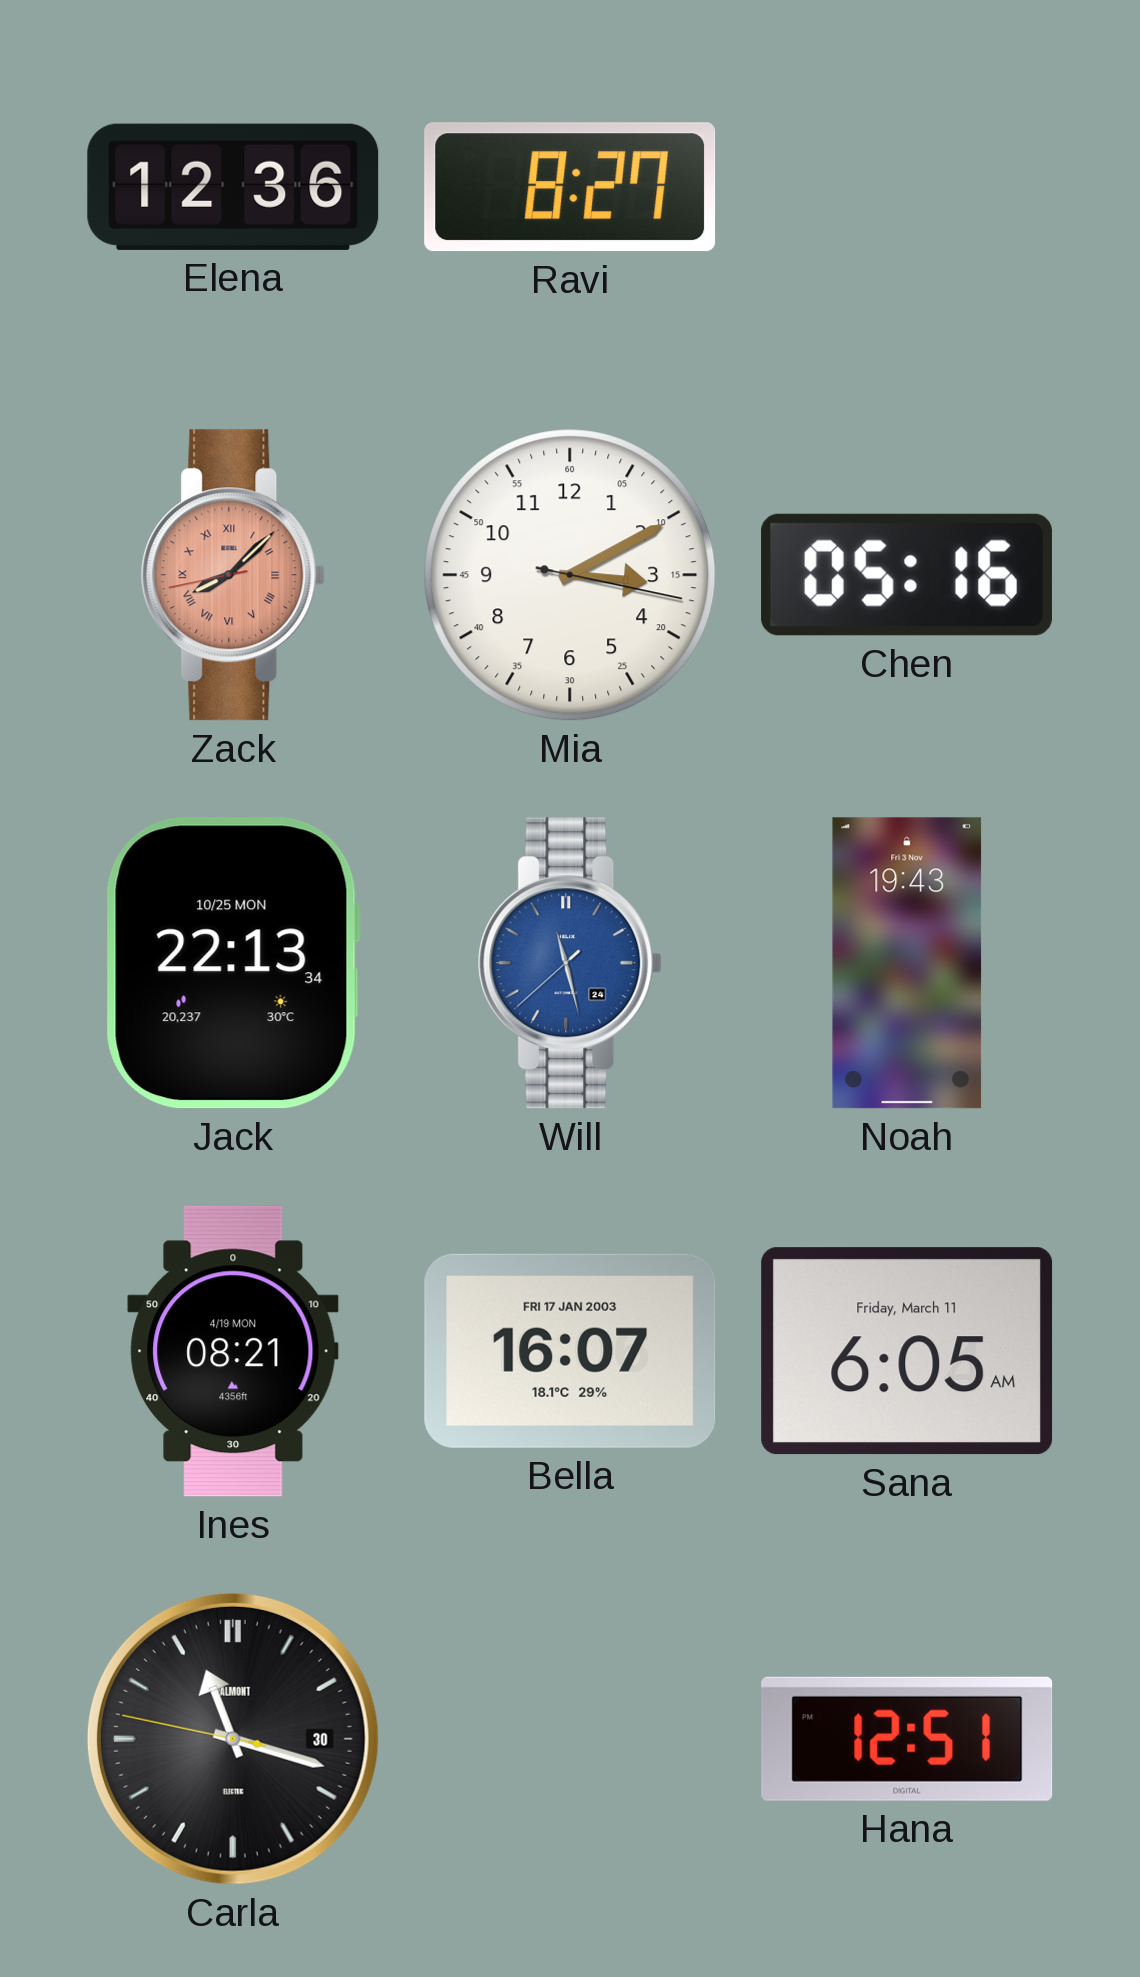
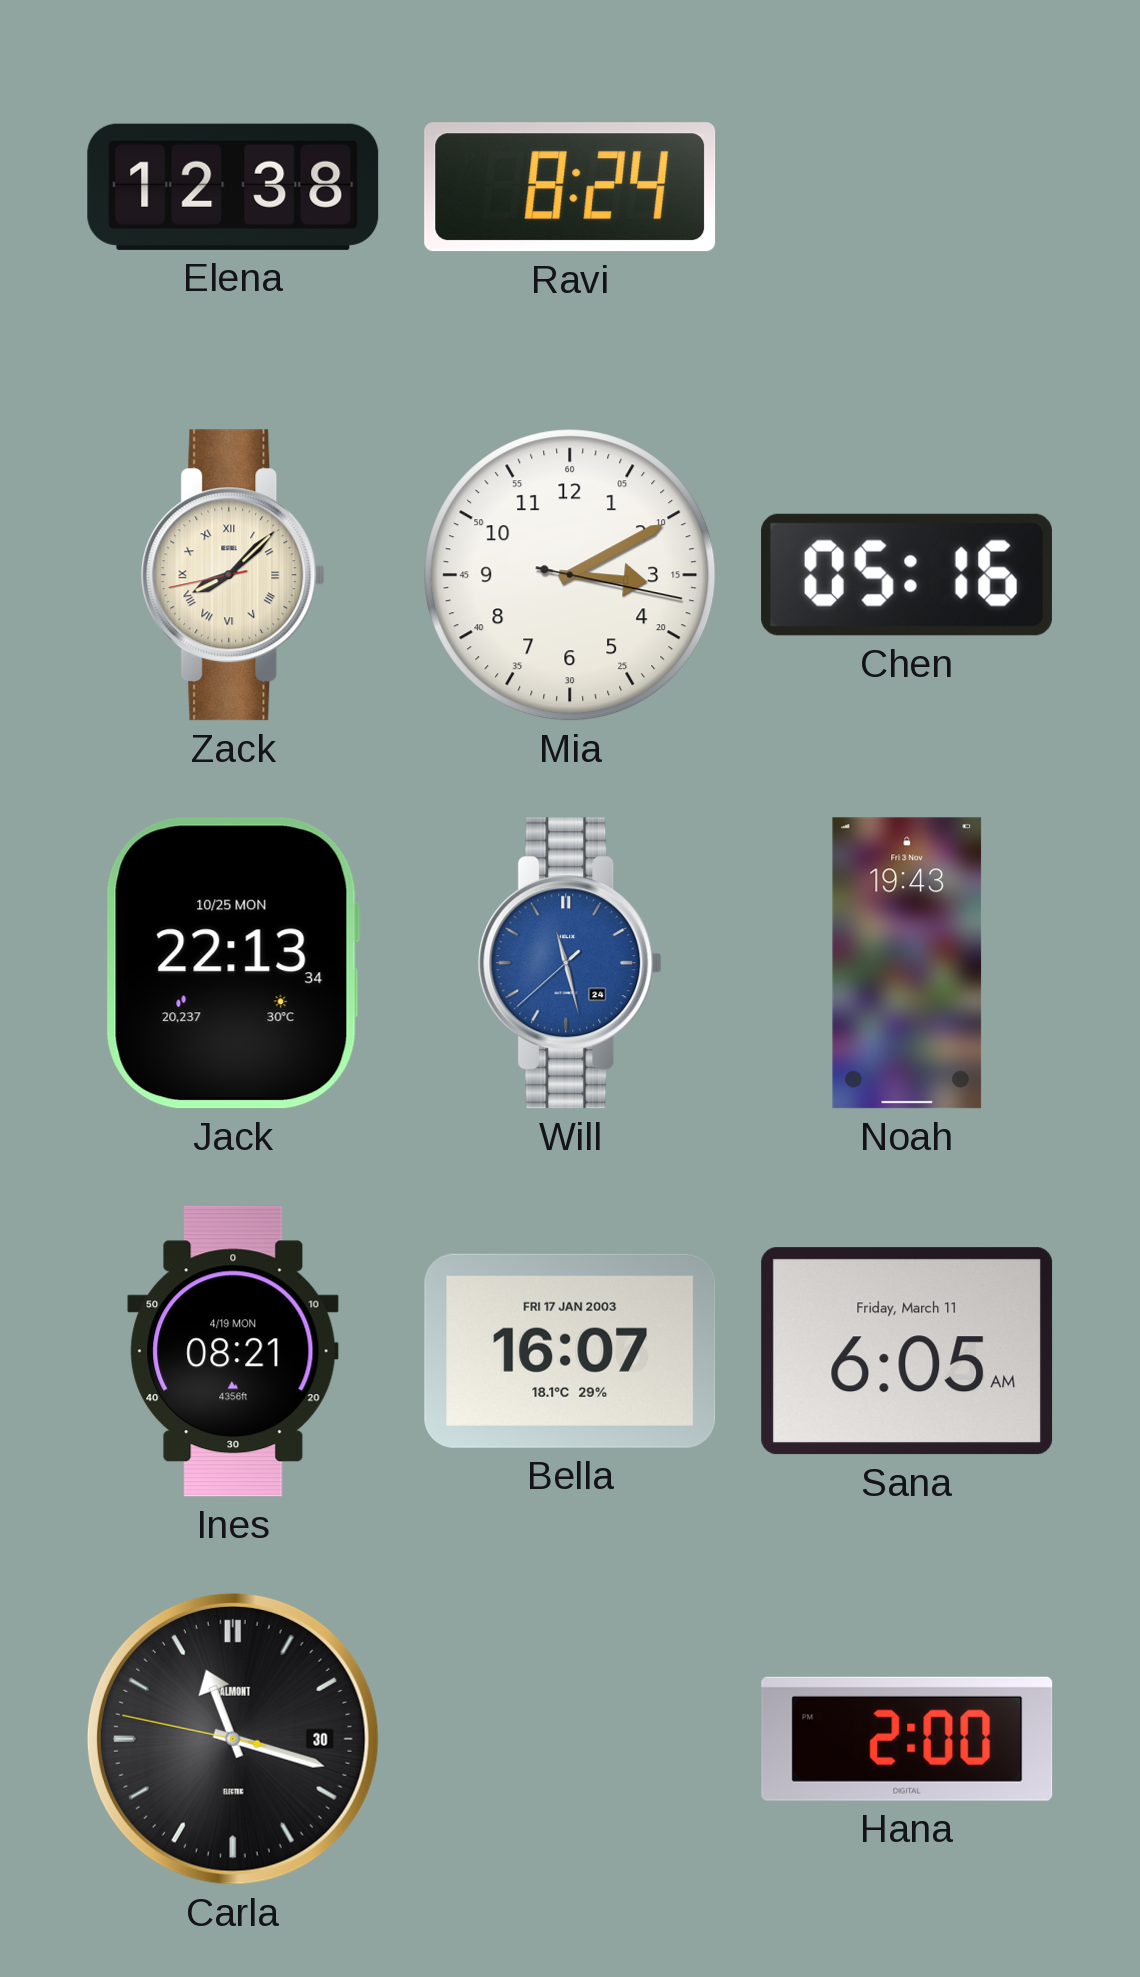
Elena: 12:36 -> 12:38
Ravi: 8:27 -> 8:24
Zack dial: salmon -> cream
Hana: 12:51 -> 2:00
